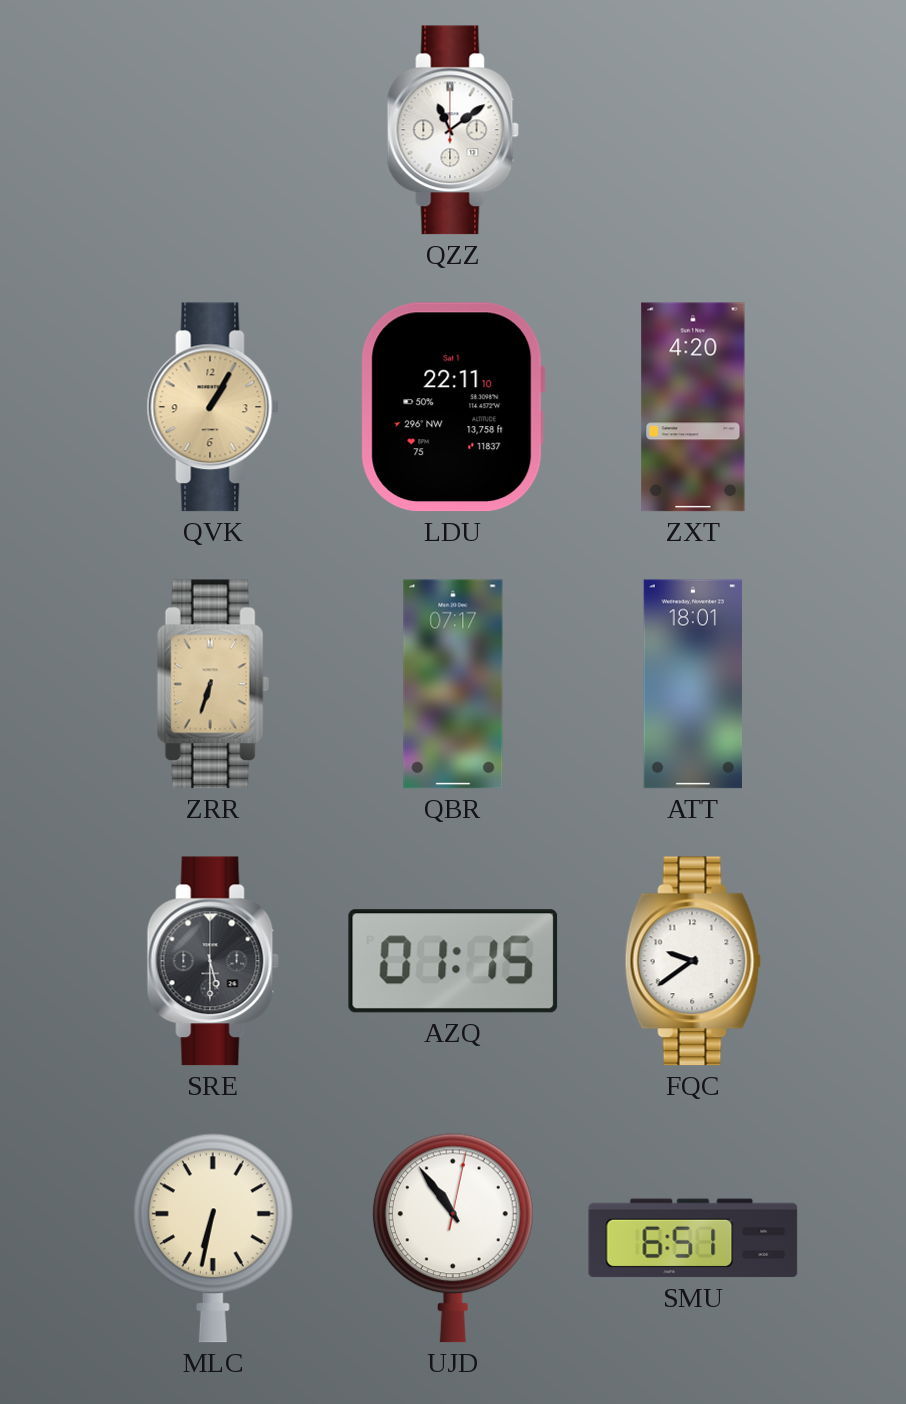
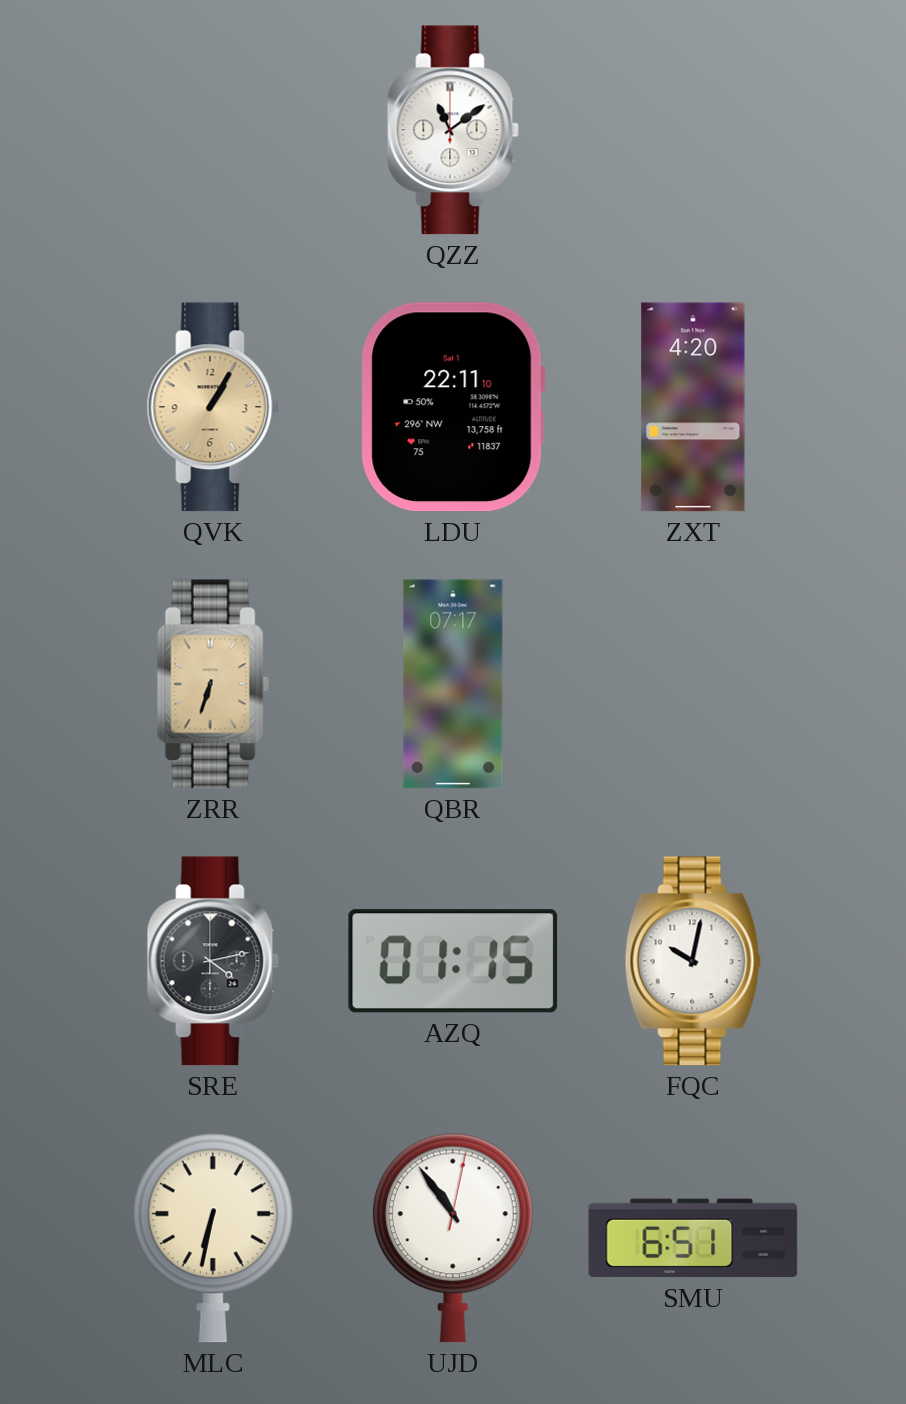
ATT: 18:01 -> none
SRE: 5:30 -> 4:13
FQC: 9:39 -> 10:02
